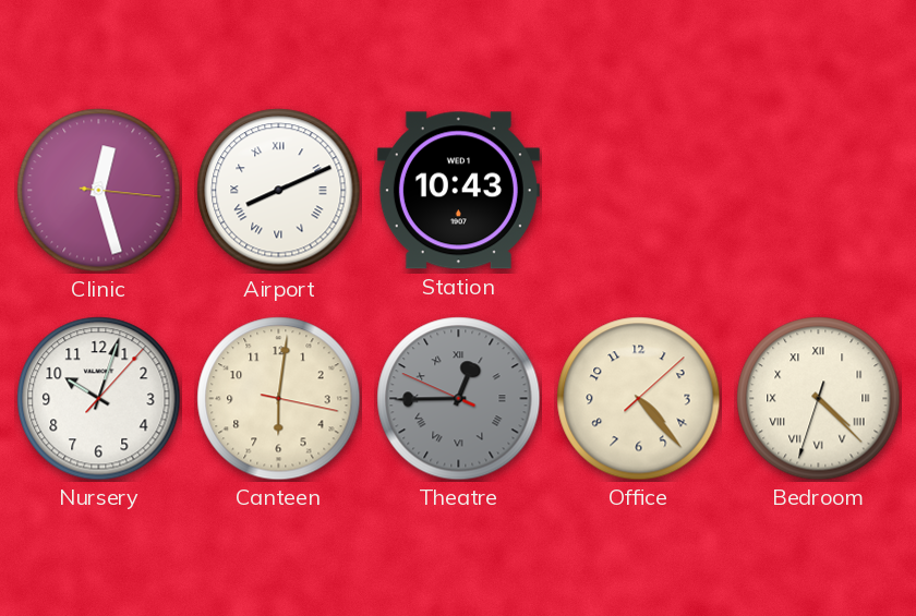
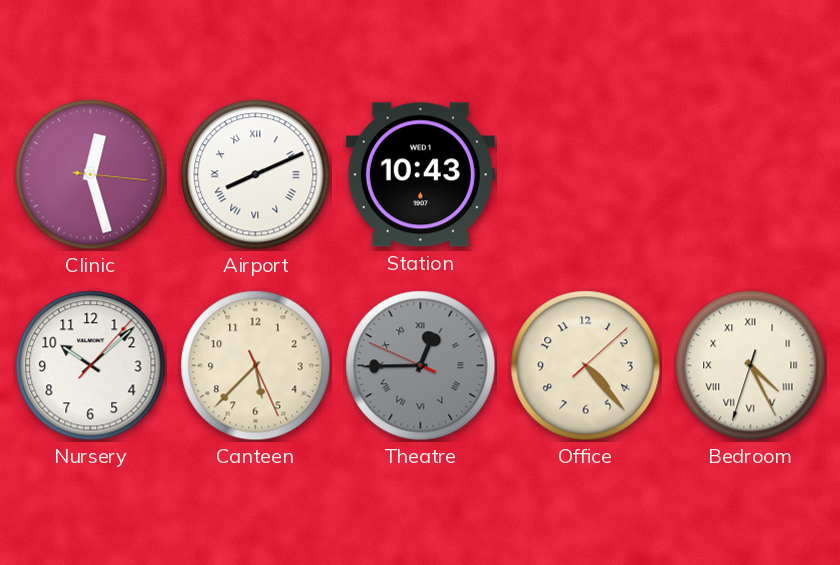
Nursery: 10:03 -> 10:08
Canteen: 6:01 -> 5:37
Bedroom: 4:22 -> 4:25
